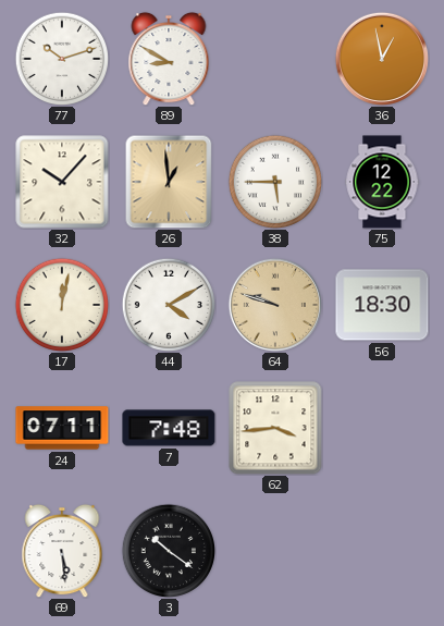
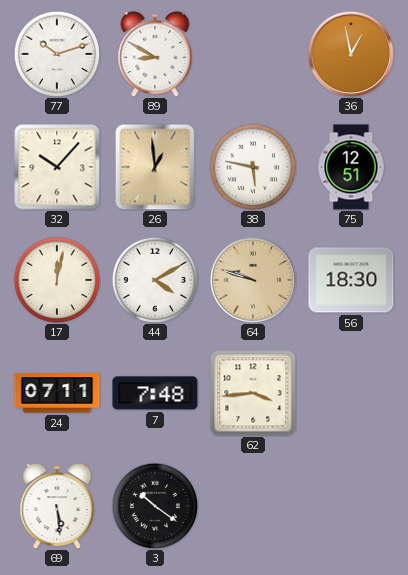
38: 5:45 -> 5:47
75: 12:22 -> 12:51
